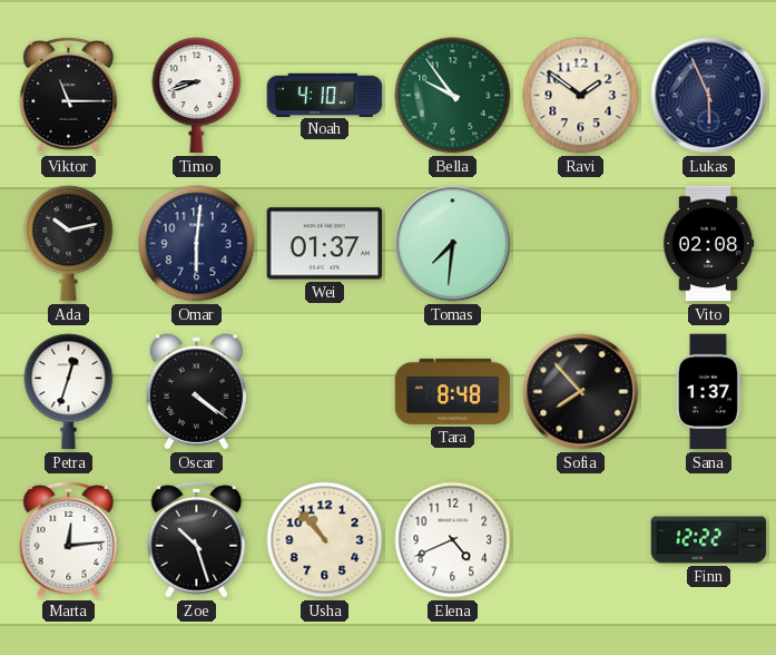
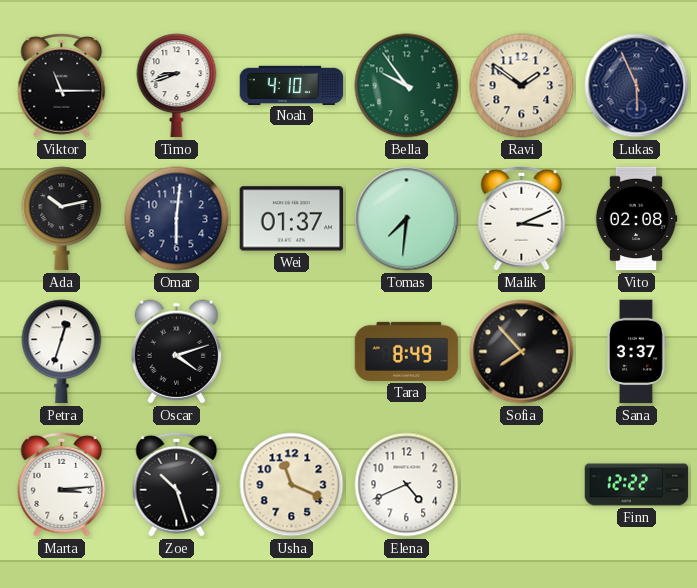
Malik: none -> 3:11
Oscar: 4:21 -> 4:12
Tara: 8:48 -> 8:49
Sana: 1:37 -> 3:37
Marta: 12:14 -> 3:14
Usha: 10:53 -> 11:19
